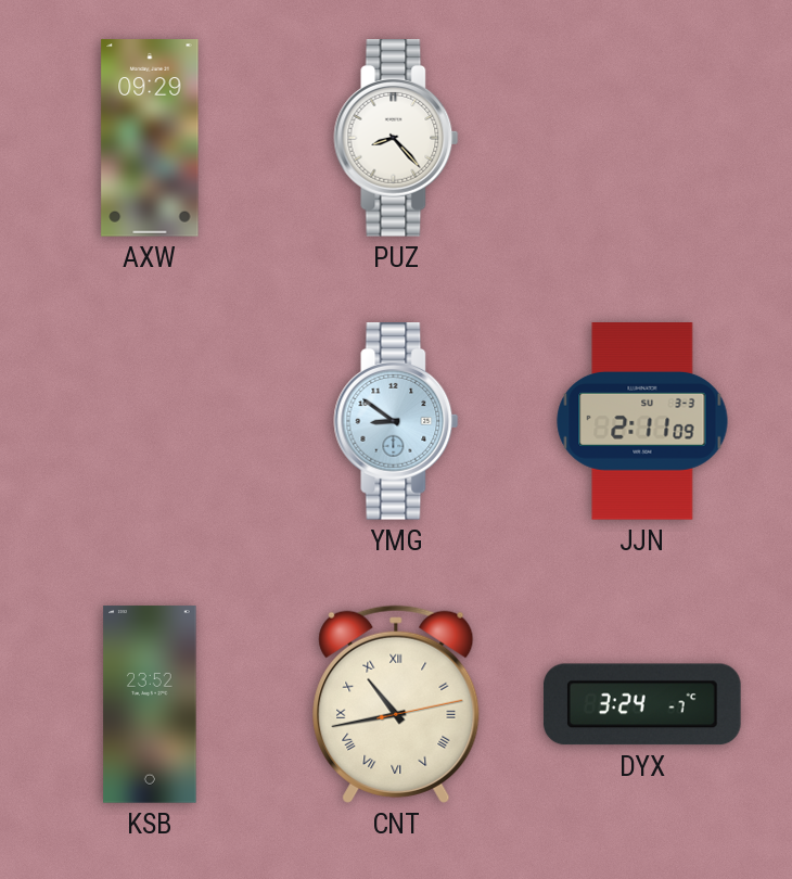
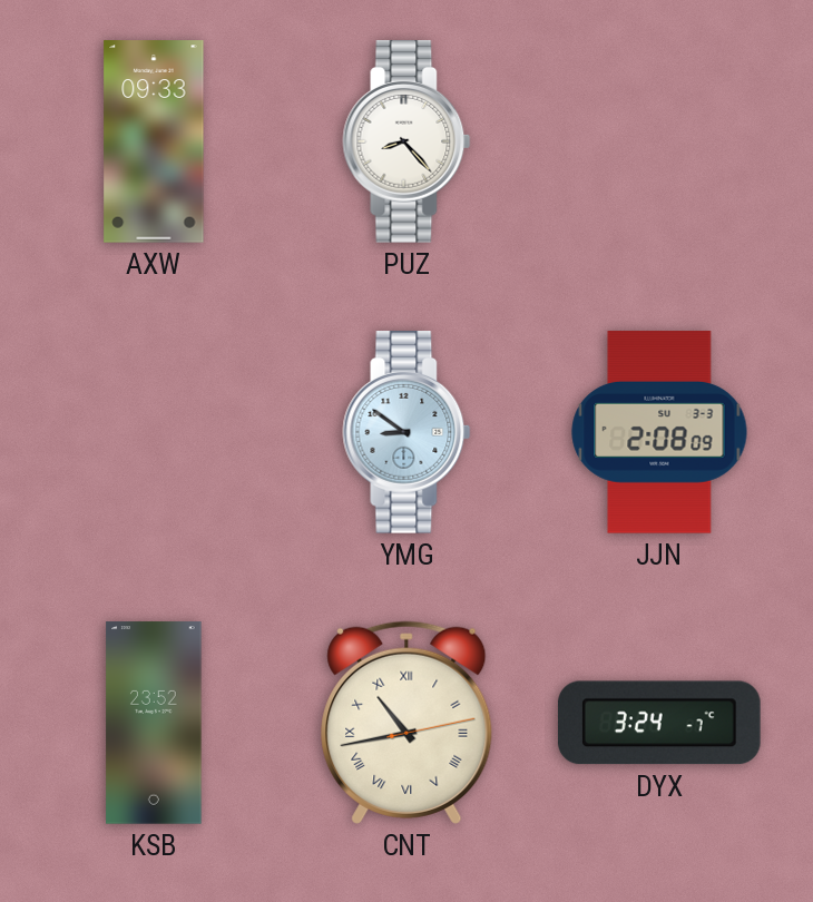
AXW: 09:29 -> 09:33
JJN: 2:11 -> 2:08
